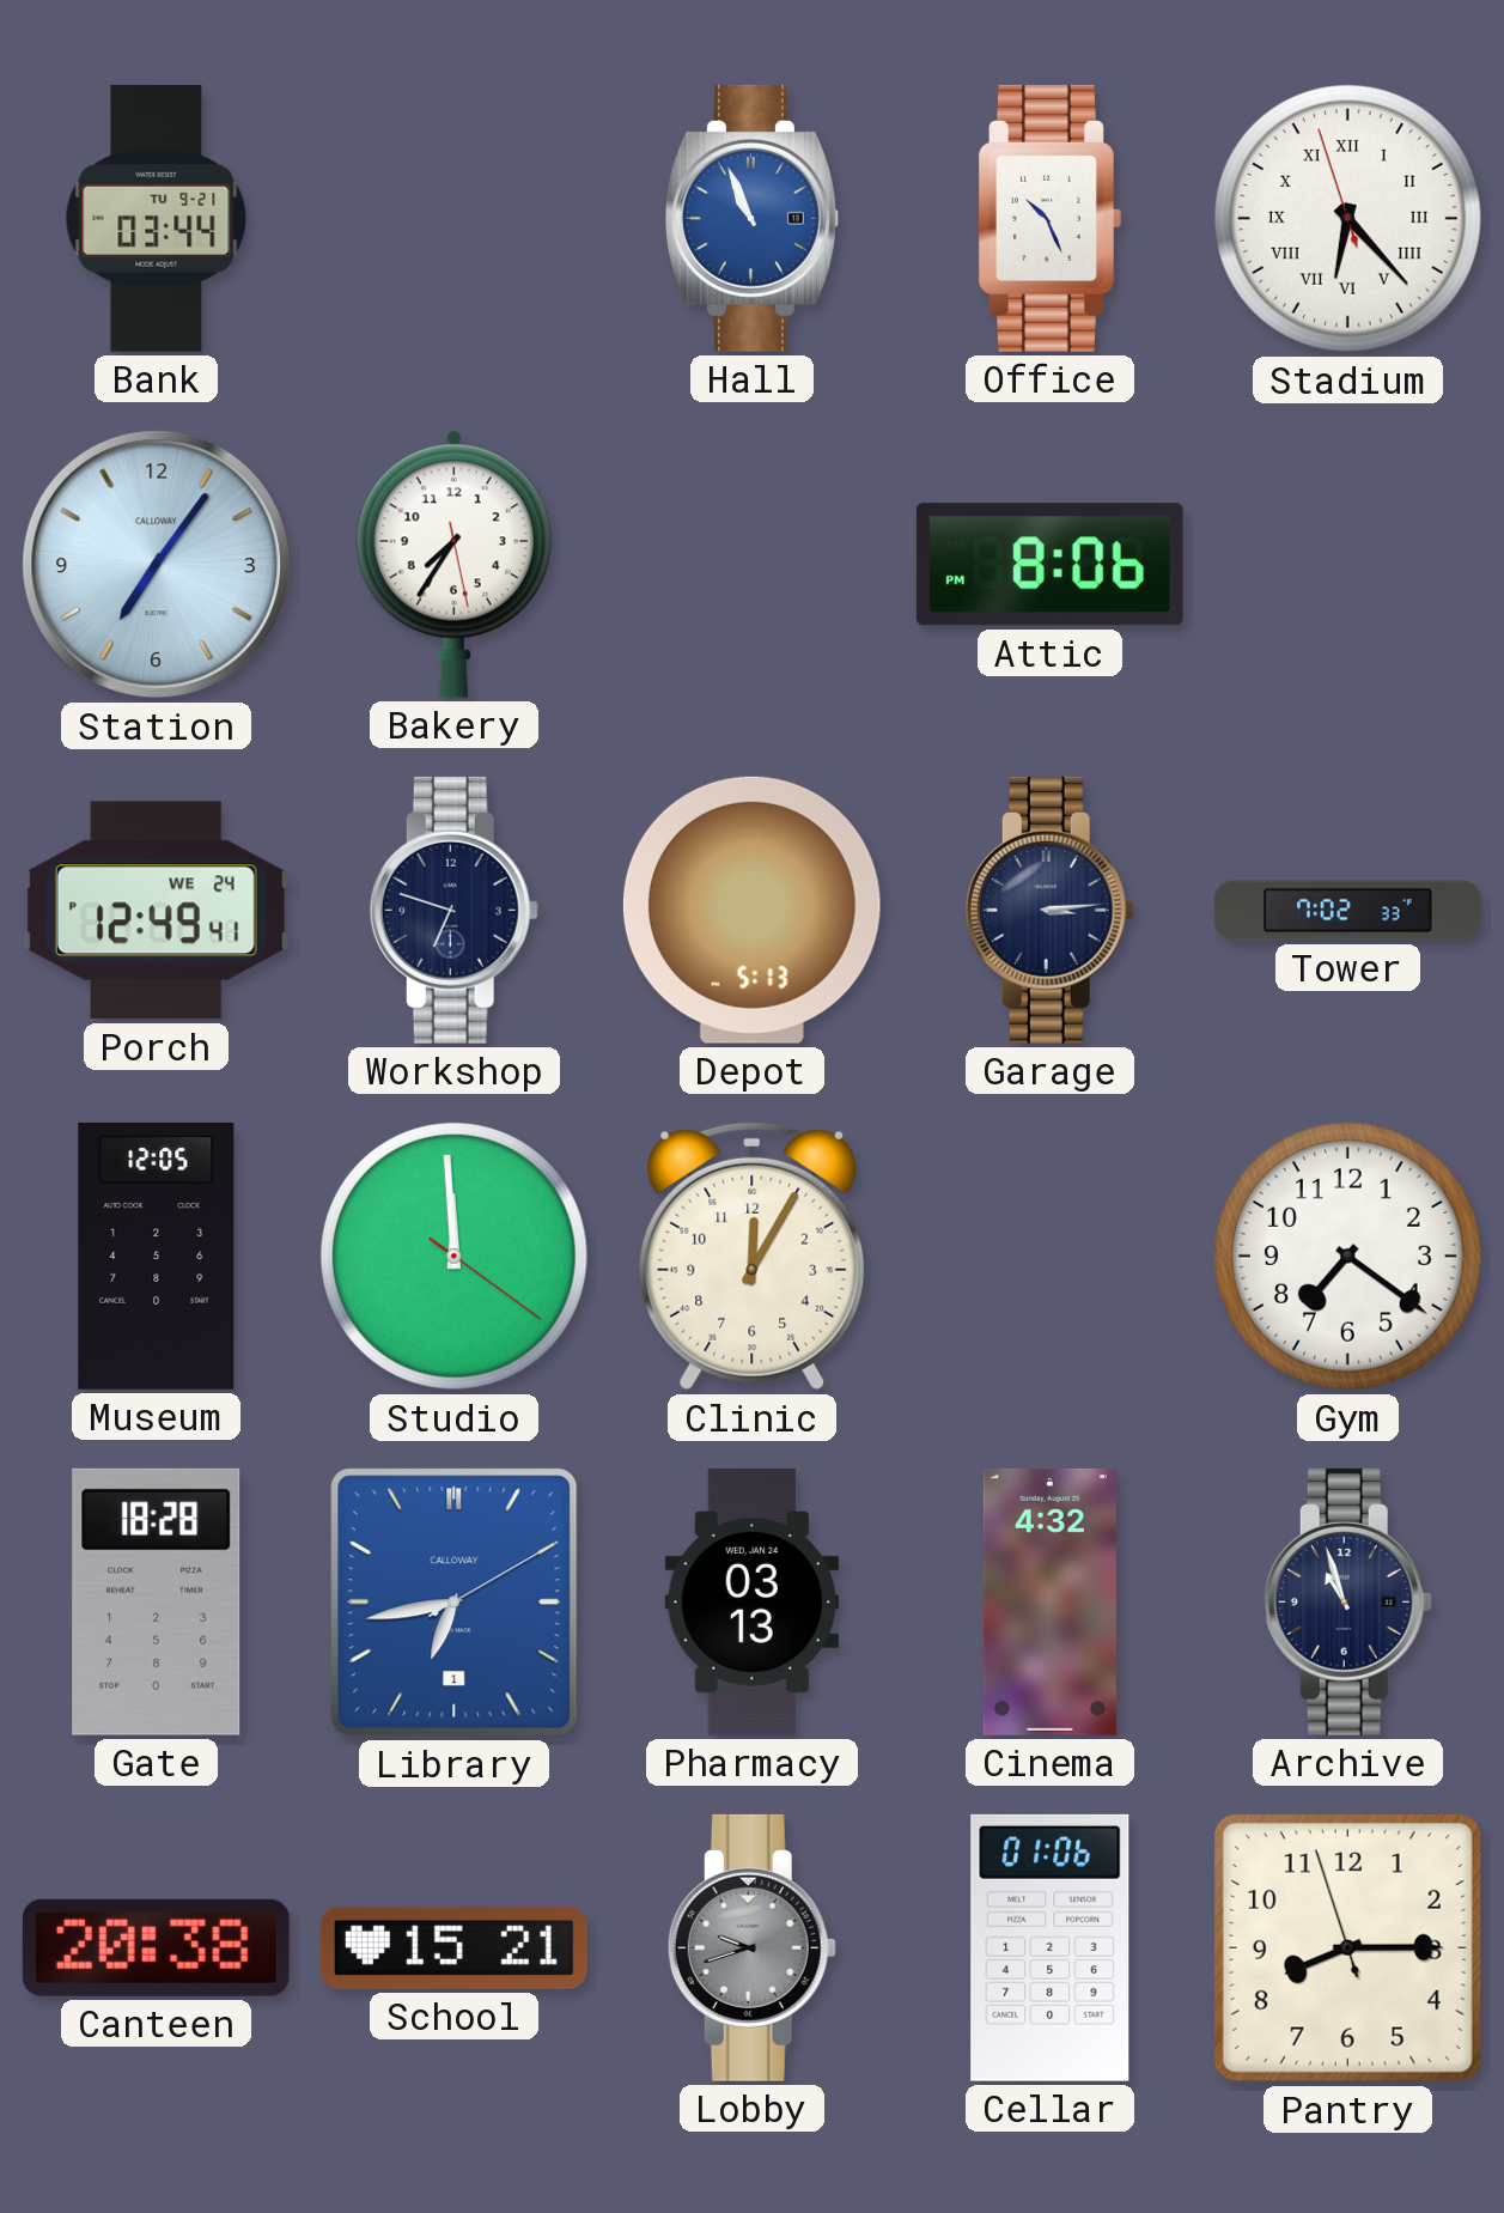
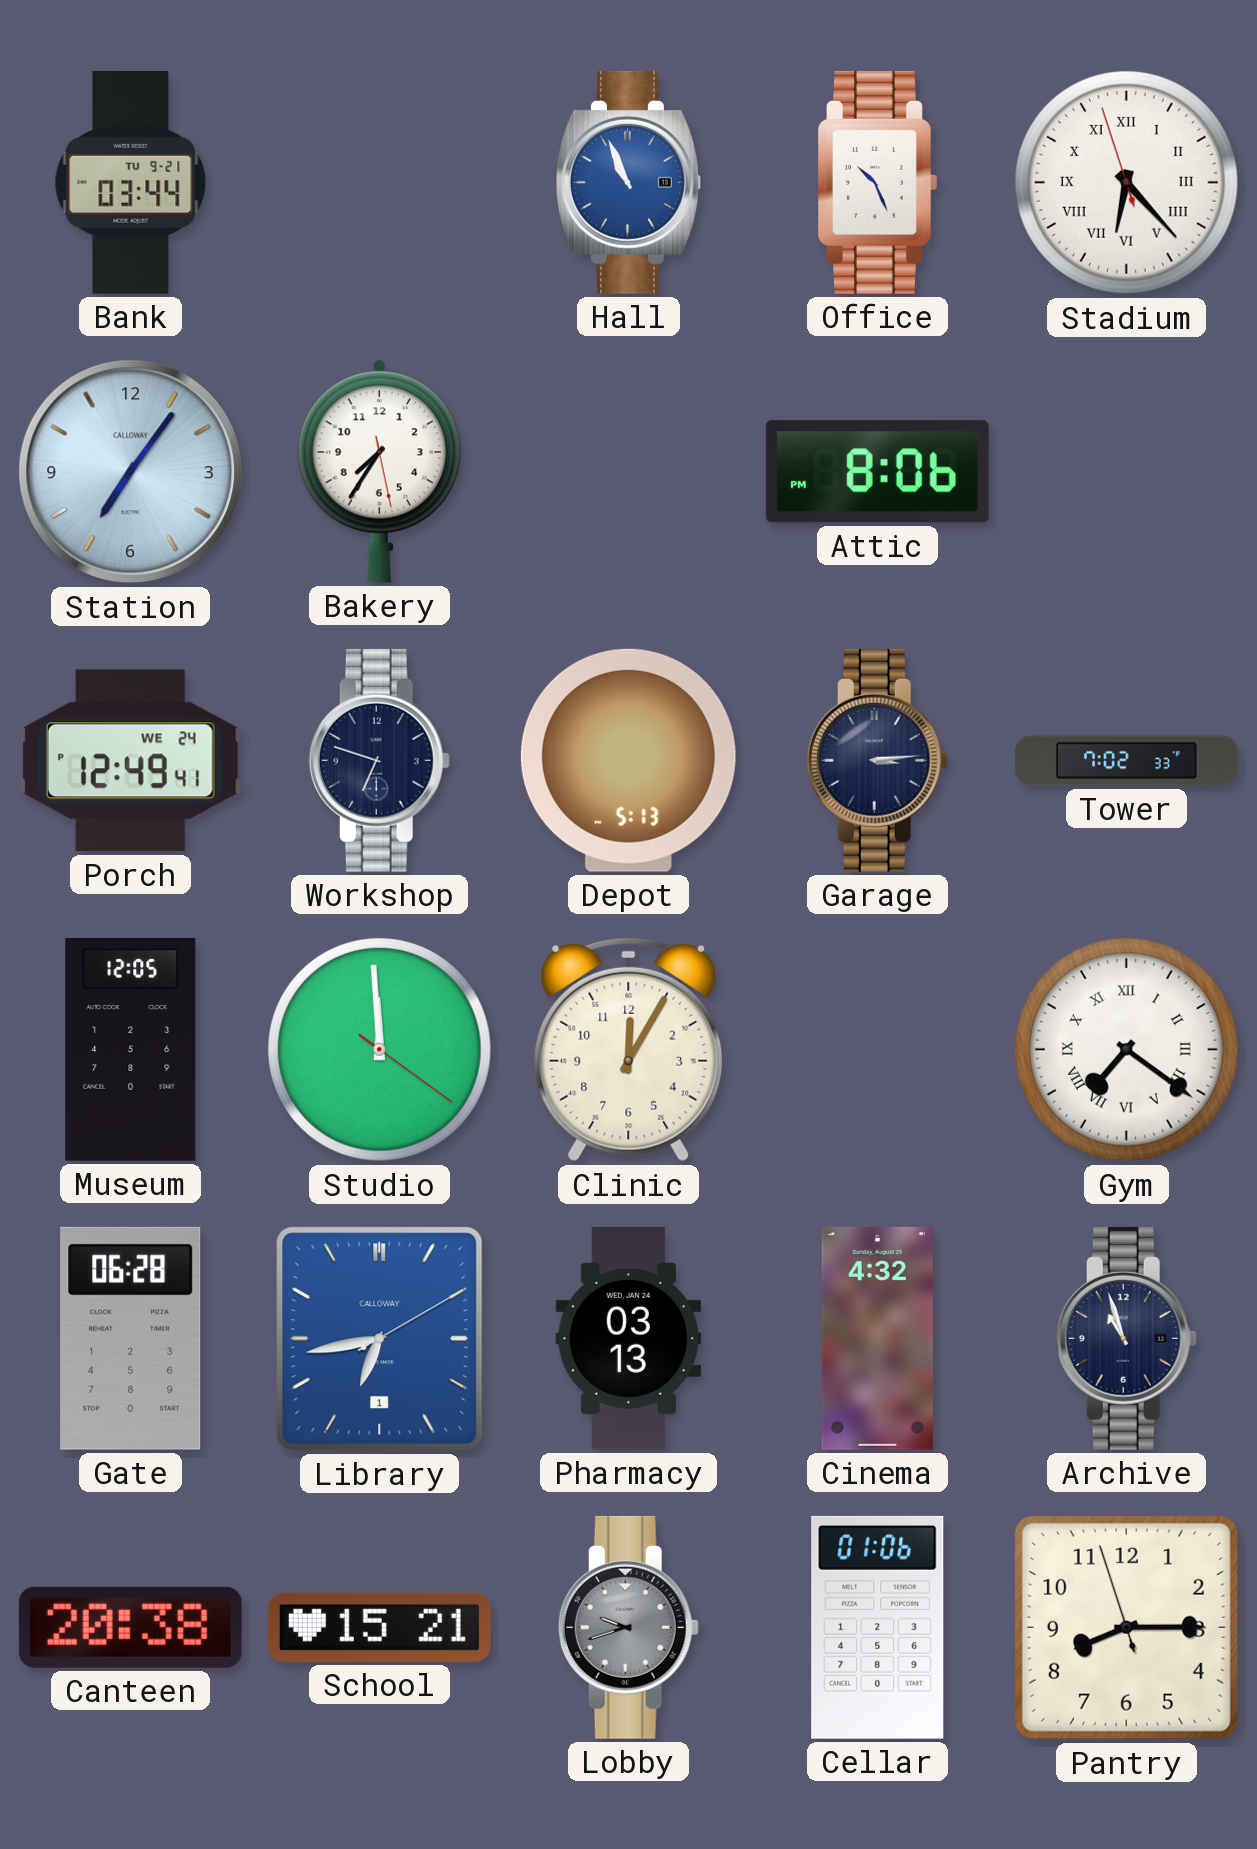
Gym numerals: Arabic -> Roman
Gate: 18:28 -> 06:28
